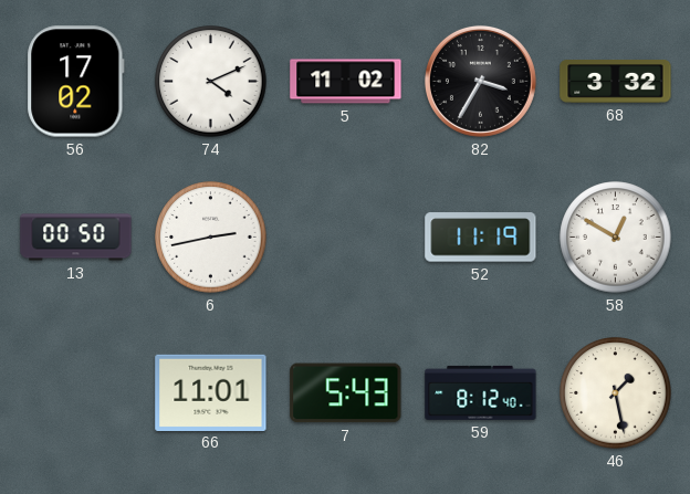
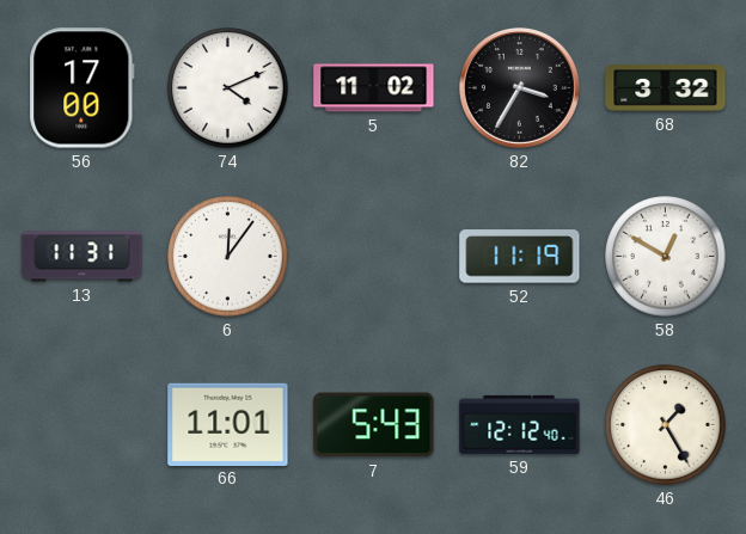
56: 17:02 -> 17:00
13: 00:50 -> 11:31
6: 2:43 -> 12:06
59: 8:12 -> 12:12
46: 1:28 -> 1:25
